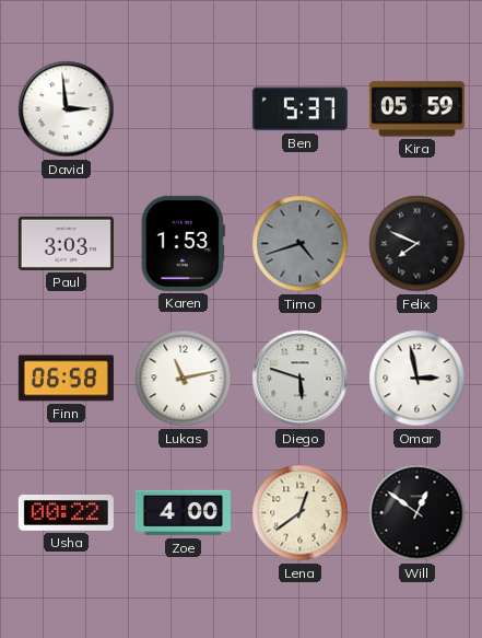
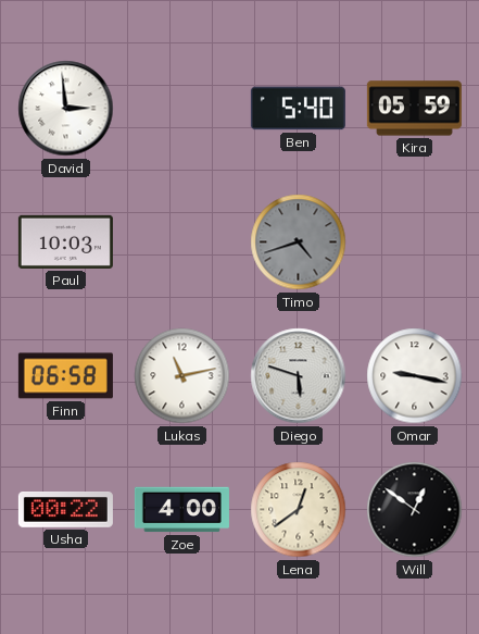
Ben: 5:37 -> 5:40
Paul: 3:03 -> 10:03
Karen: 1:53 -> none
Felix: 7:49 -> none
Omar: 2:58 -> 9:17
